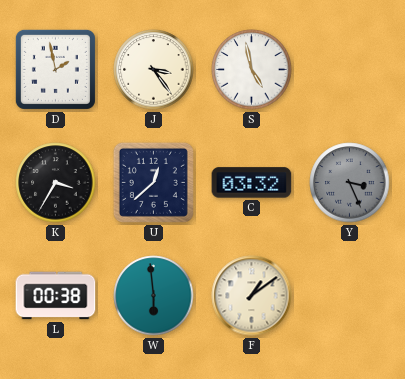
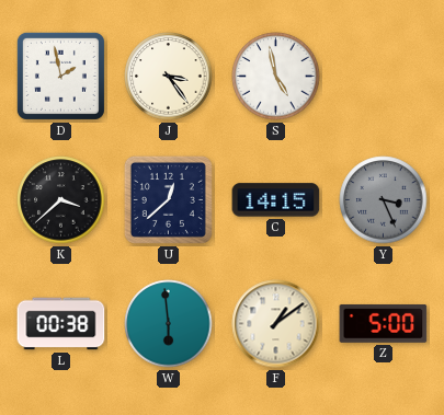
K: 3:35 -> 3:38
C: 03:32 -> 14:15
Z: none -> 5:00
